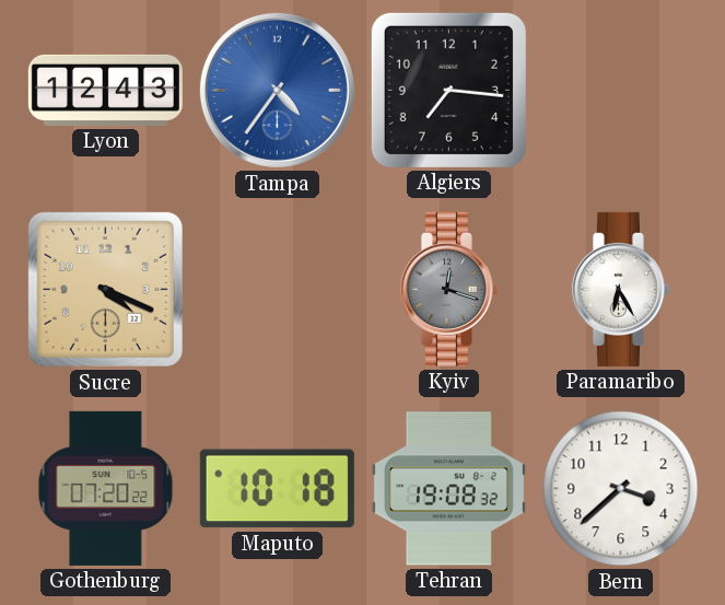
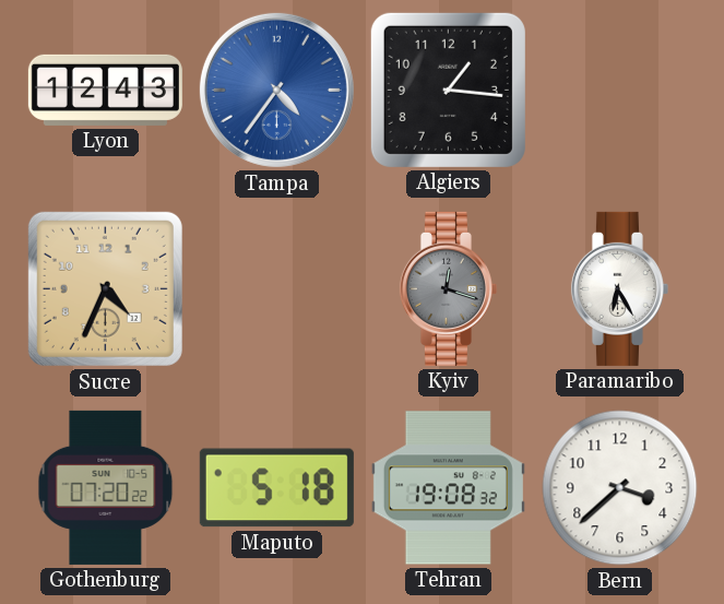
Algiers: 7:16 -> 1:16
Sucre: 4:19 -> 4:34
Maputo: 10:18 -> 5:18
